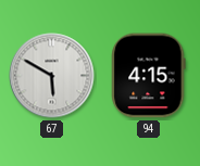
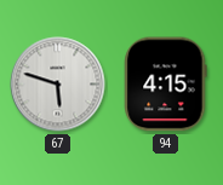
67: 5:50 -> 5:48
